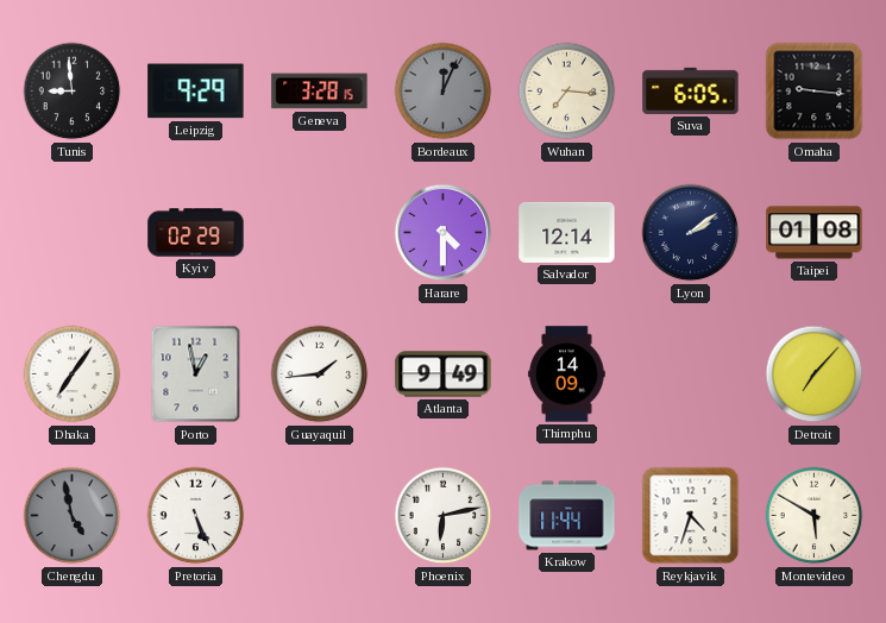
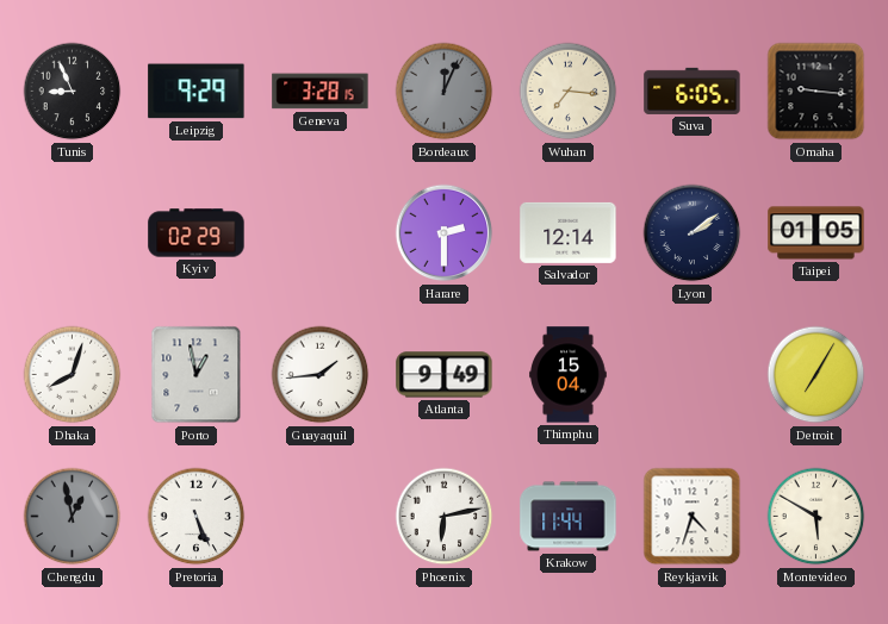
Tunis: 8:59 -> 8:56
Harare: 4:30 -> 2:30
Taipei: 01:08 -> 01:05
Dhaka: 7:06 -> 8:03
Thimphu: 14:09 -> 15:04
Detroit: 7:07 -> 7:05
Chengdu: 4:58 -> 12:58
